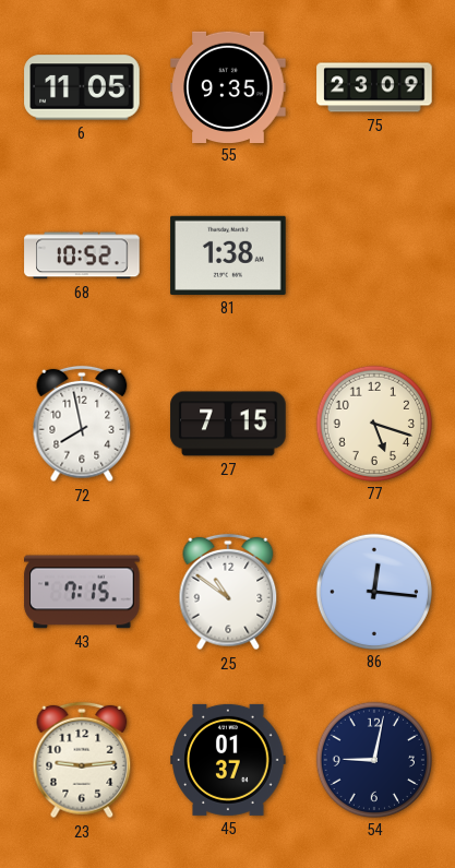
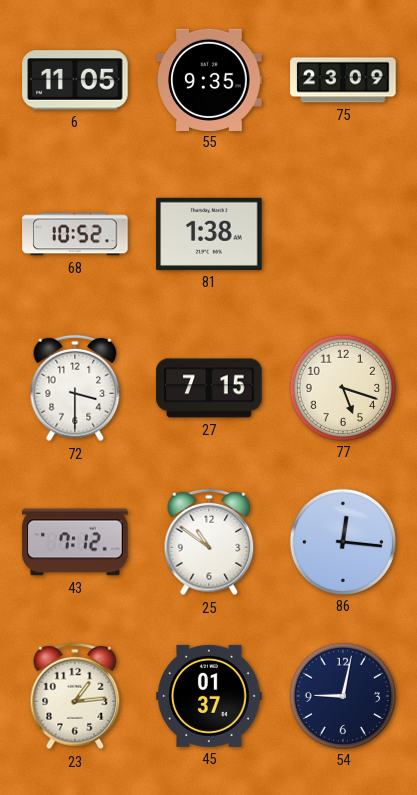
72: 7:58 -> 3:30
43: 7:15 -> 7:12
23: 9:14 -> 1:14
